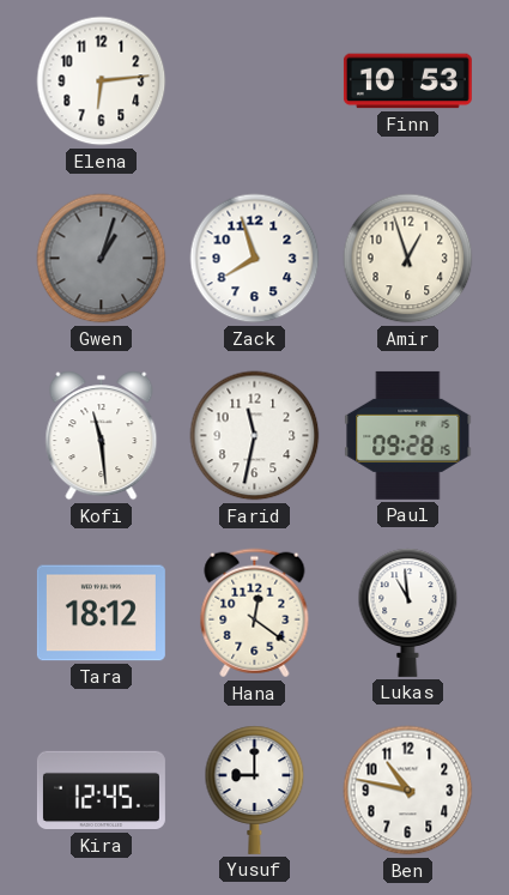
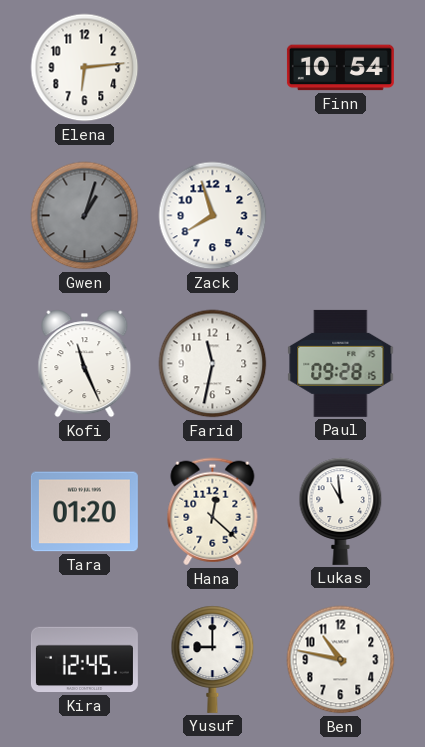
Finn: 10:53 -> 10:54
Amir: 12:57 -> none
Kofi: 11:29 -> 11:26
Tara: 18:12 -> 01:20
Hana: 12:21 -> 12:22
